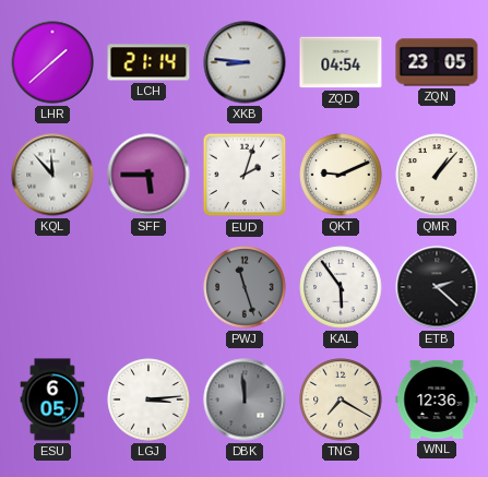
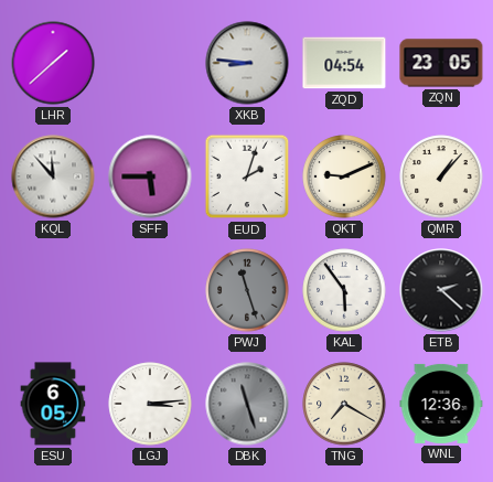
LCH: 21:14 -> none
DBK: 11:59 -> 11:27
